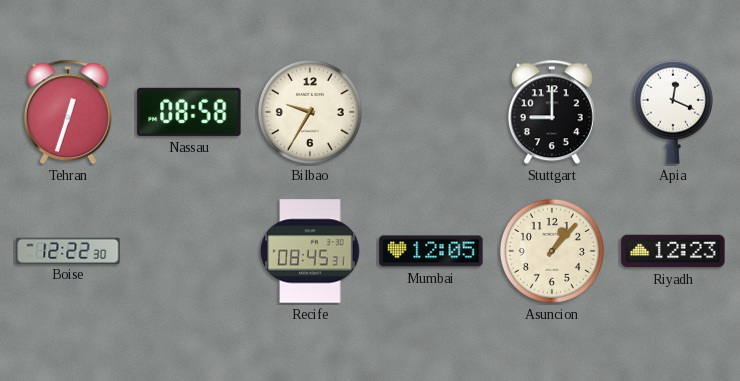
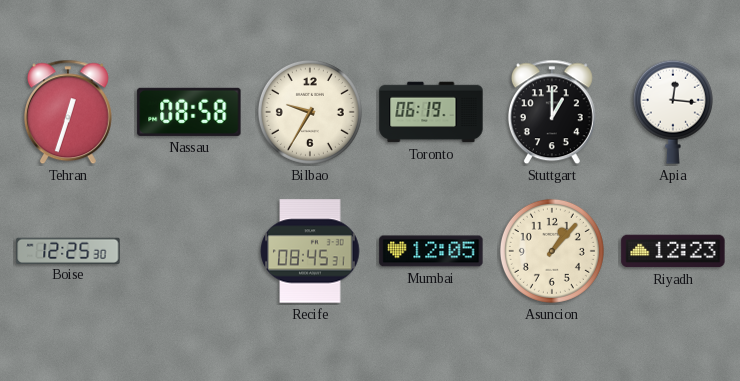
Toronto: none -> 06:19
Stuttgart: 9:00 -> 1:00
Apia: 12:19 -> 12:16
Boise: 12:22 -> 12:25
